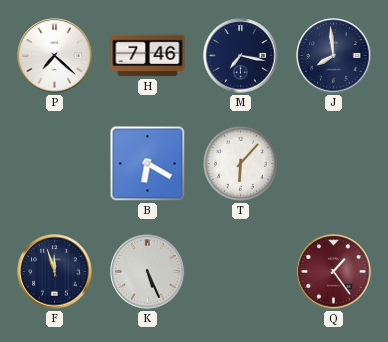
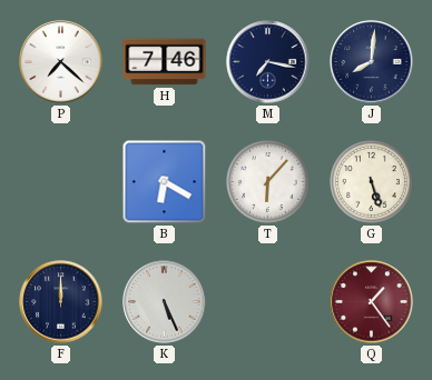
J: 7:59 -> 8:01
G: none -> 5:27
F: 11:57 -> 12:00
